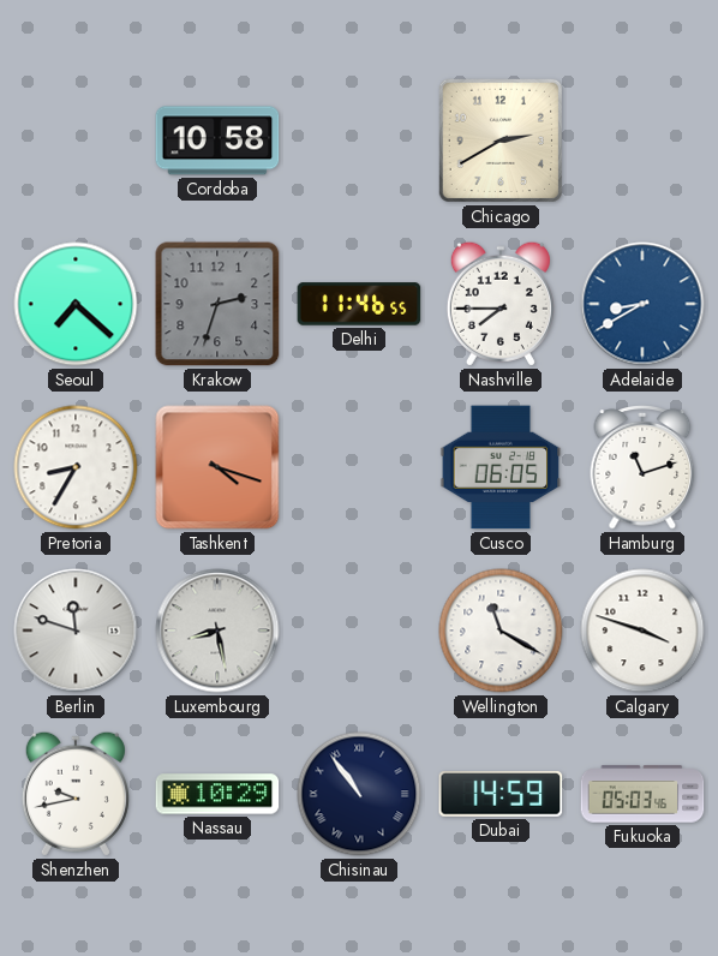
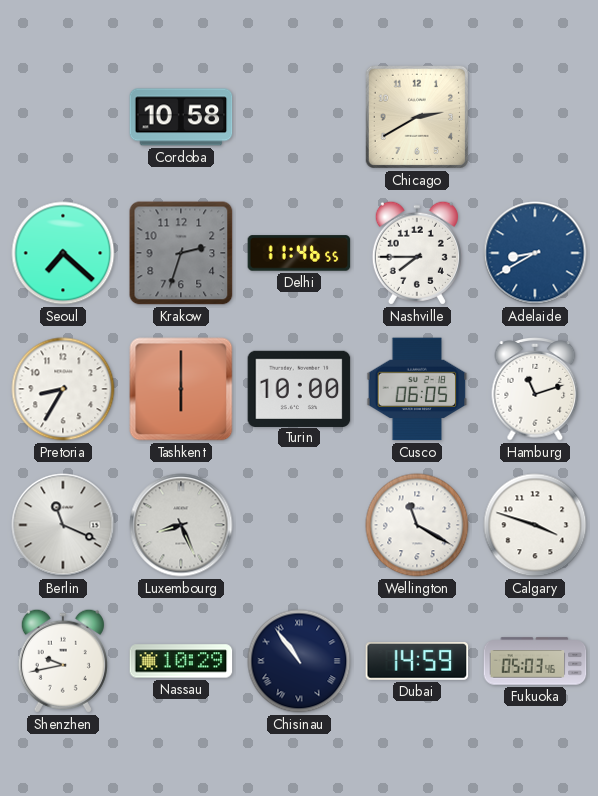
Tashkent: 4:18 -> 6:00
Turin: none -> 10:00
Berlin: 11:48 -> 11:19
Luxembourg: 8:28 -> 8:26
